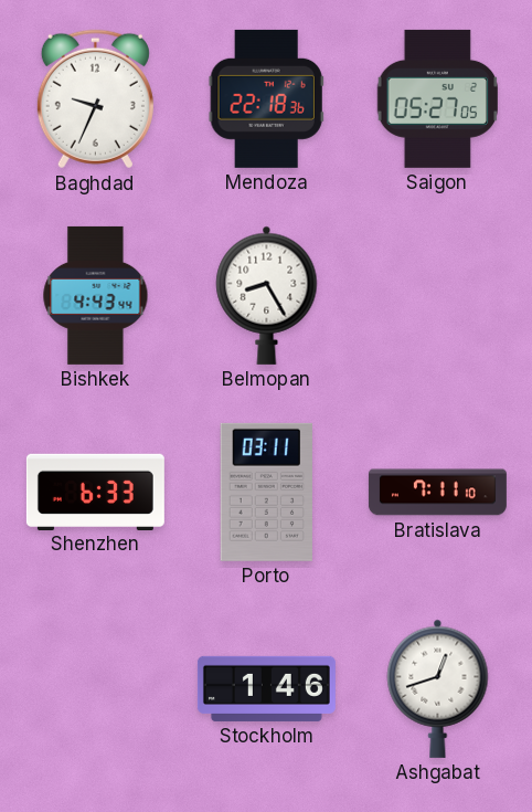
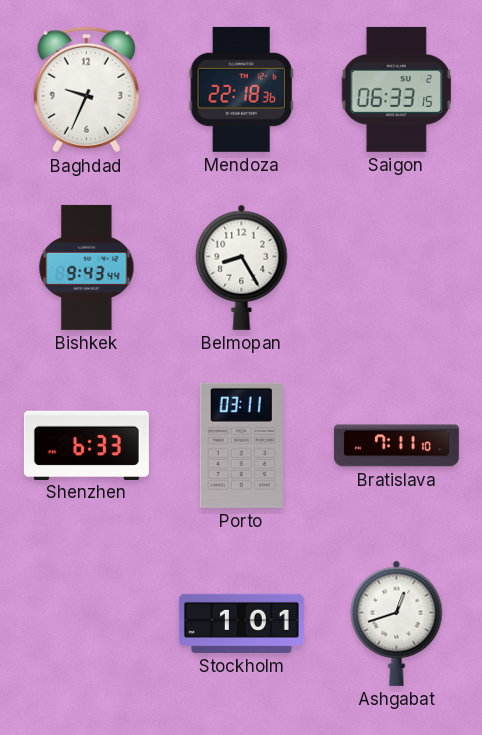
Saigon: 05:27 -> 06:33
Bishkek: 4:43 -> 9:43
Stockholm: 1:46 -> 1:01
